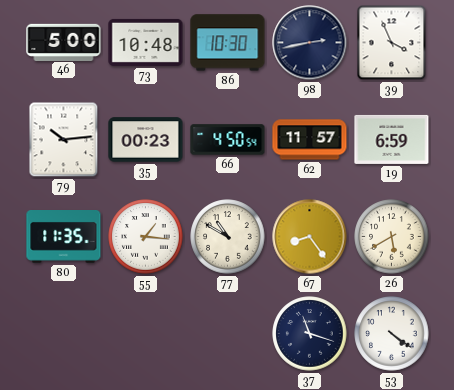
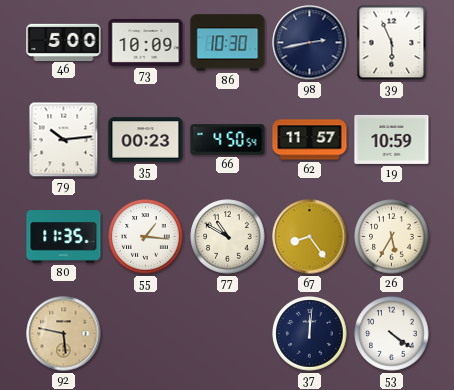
73: 10:48 -> 10:09
39: 3:56 -> 5:56
19: 6:59 -> 10:59
26: 5:40 -> 5:35
92: none -> 5:47
37: 11:18 -> 12:01
